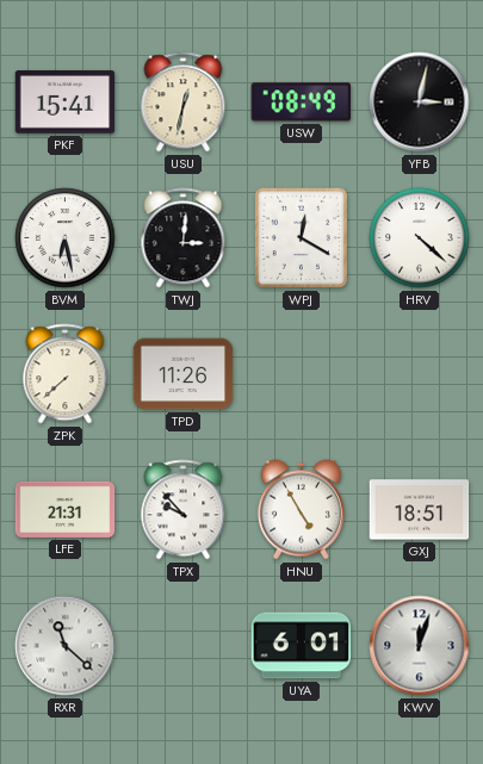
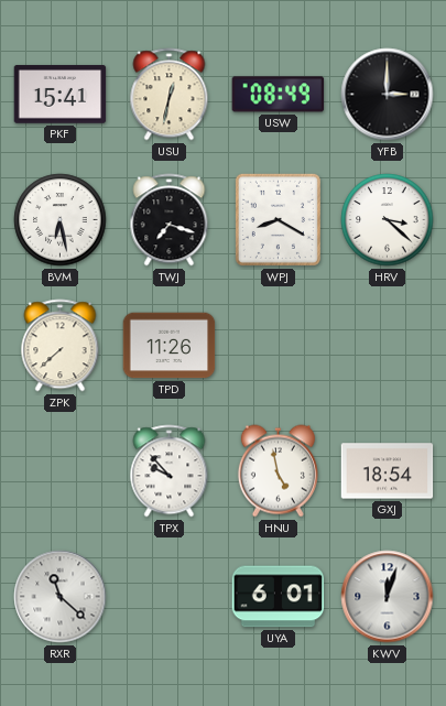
YFB: 3:02 -> 3:00
TWJ: 3:01 -> 7:18
WPJ: 12:20 -> 8:20
HRV: 4:22 -> 3:22
LFE: 21:31 -> none
HNU: 4:55 -> 4:58
GXJ: 18:51 -> 18:54
